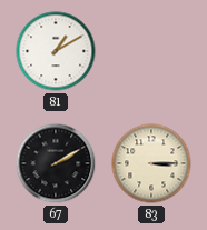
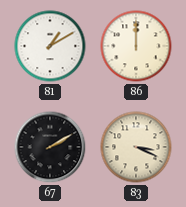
86: none -> 12:00
83: 3:15 -> 3:19
